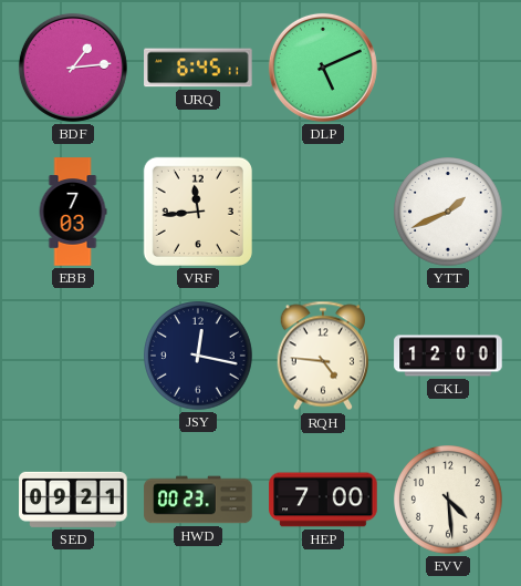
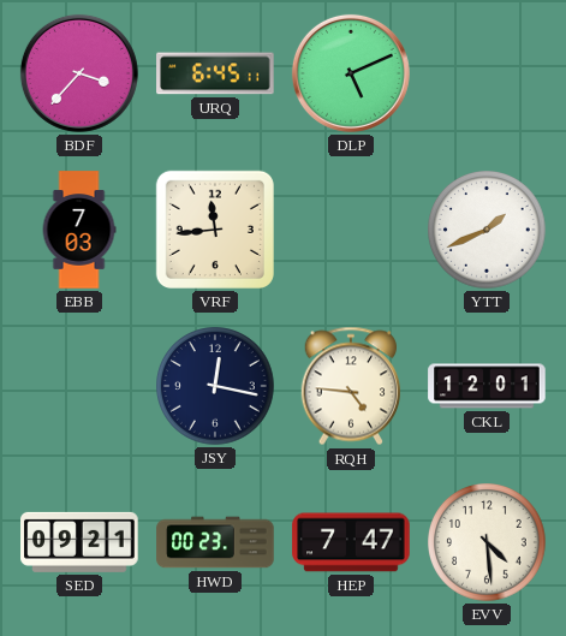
BDF: 1:14 -> 3:37
CKL: 12:00 -> 12:01
HEP: 7:00 -> 7:47
